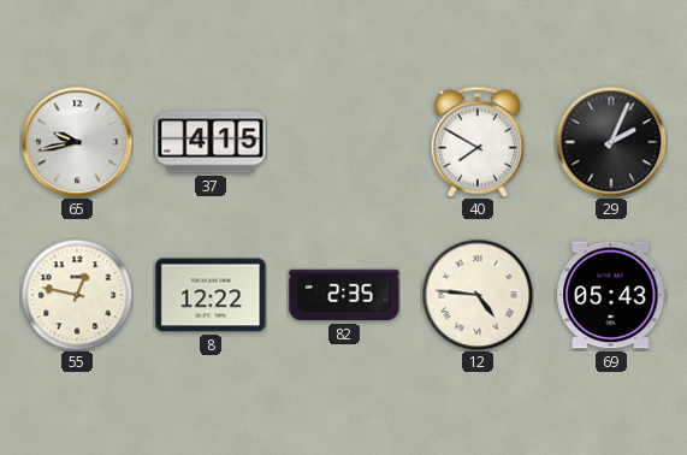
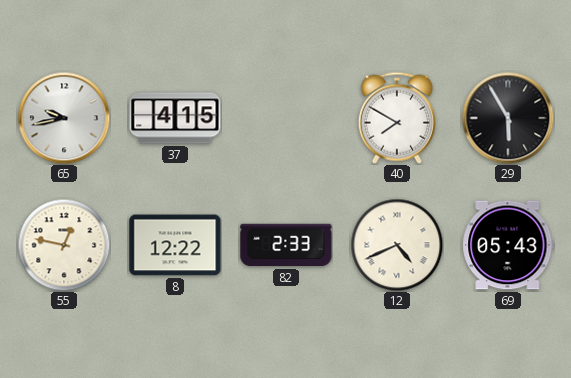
29: 2:04 -> 5:55
82: 2:35 -> 2:33
12: 4:46 -> 4:41
